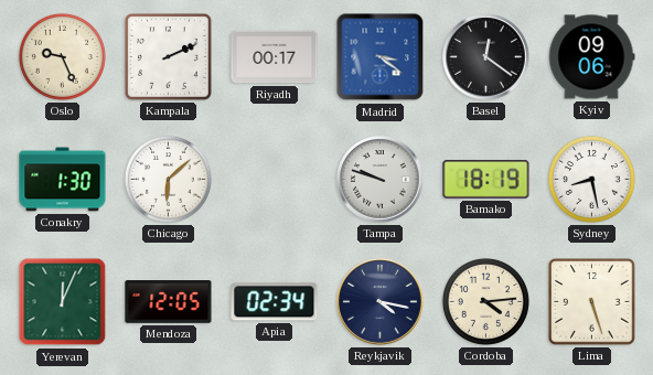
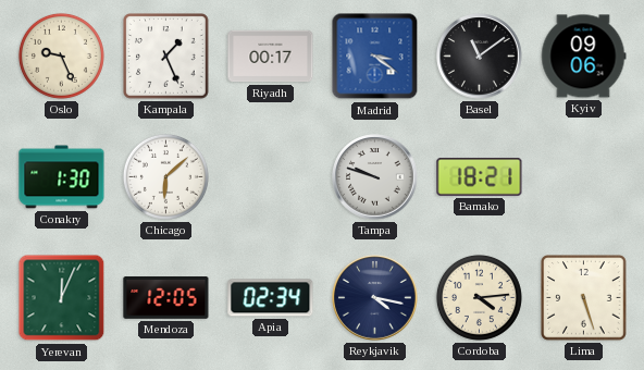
Kampala: 2:11 -> 1:26
Basel: 12:21 -> 11:09
Bamako: 18:19 -> 18:21
Sydney: 8:28 -> none
